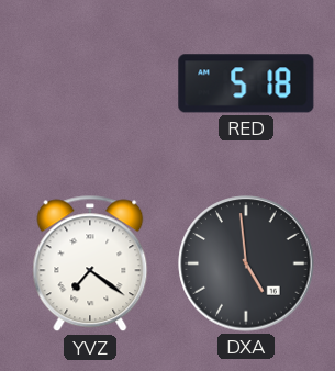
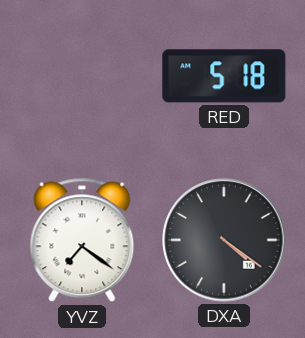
DXA: 4:59 -> 4:21
